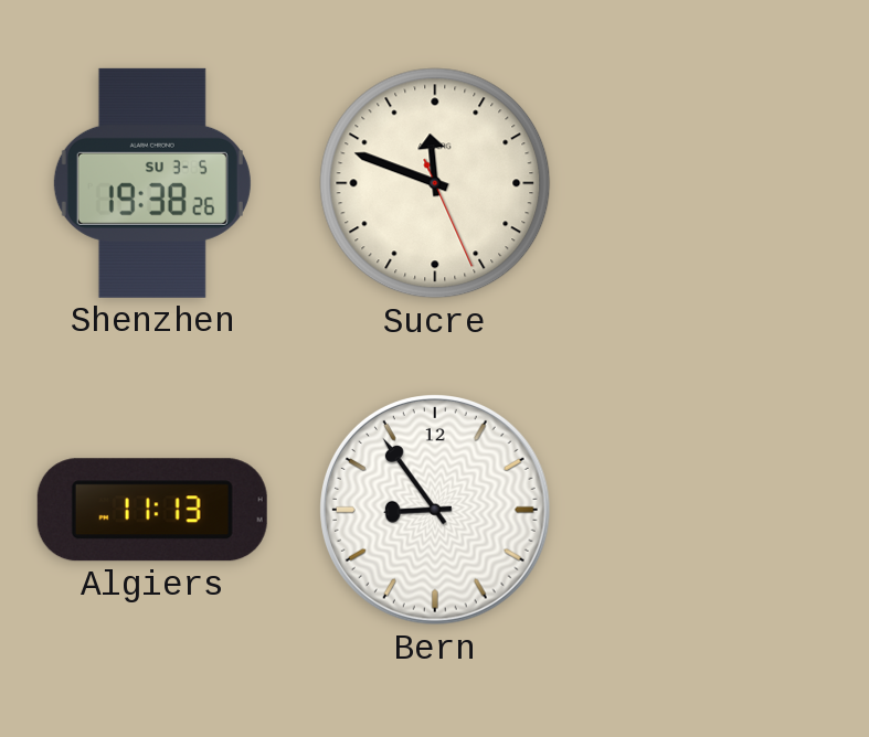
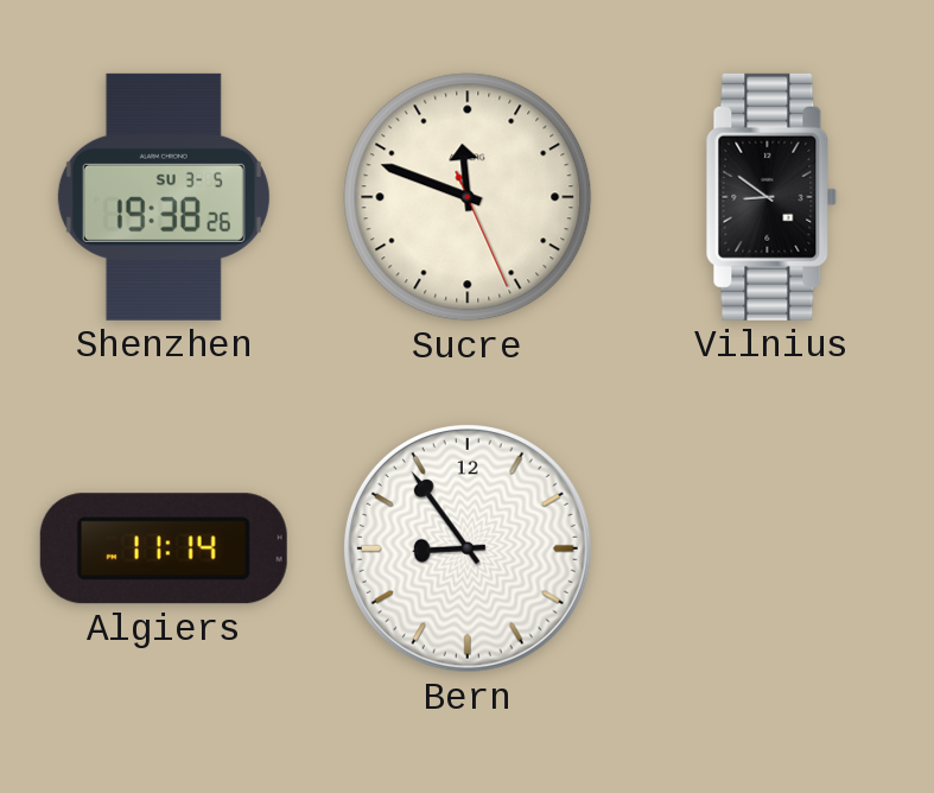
Vilnius: none -> 8:51
Algiers: 11:13 -> 11:14
